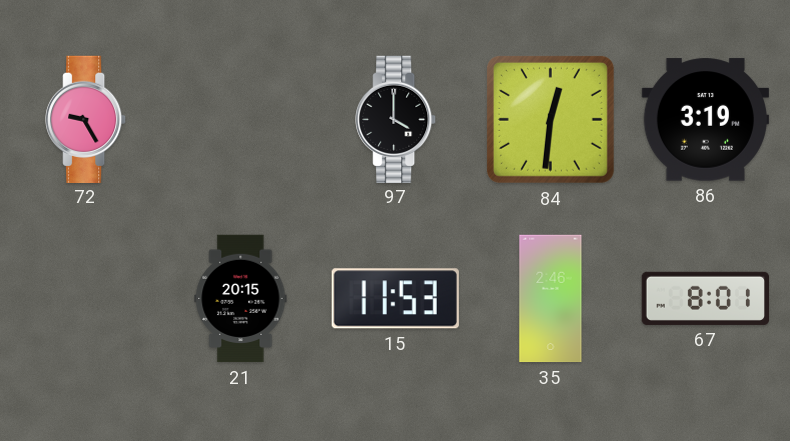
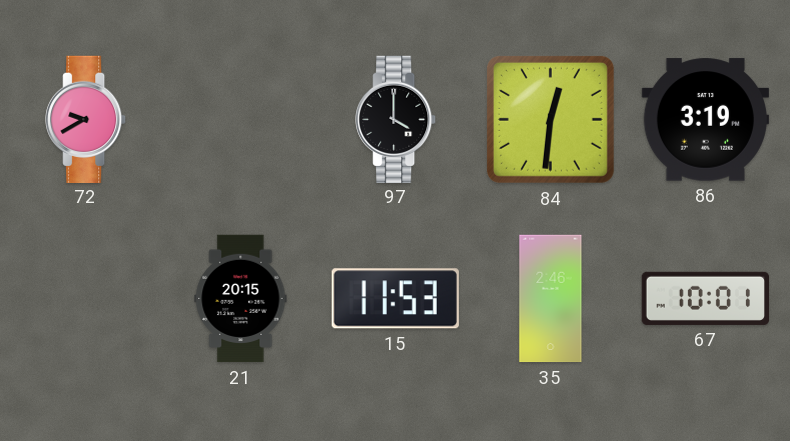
72: 9:25 -> 9:40
67: 8:01 -> 10:01
